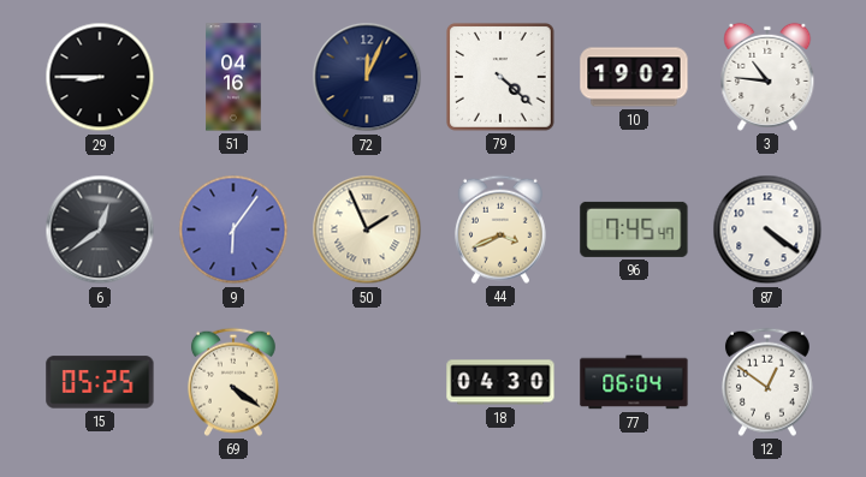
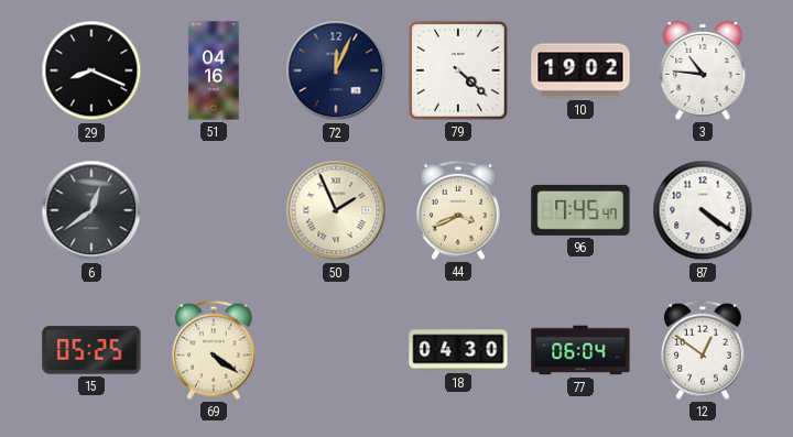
29: 8:45 -> 8:19
9: 6:06 -> none
